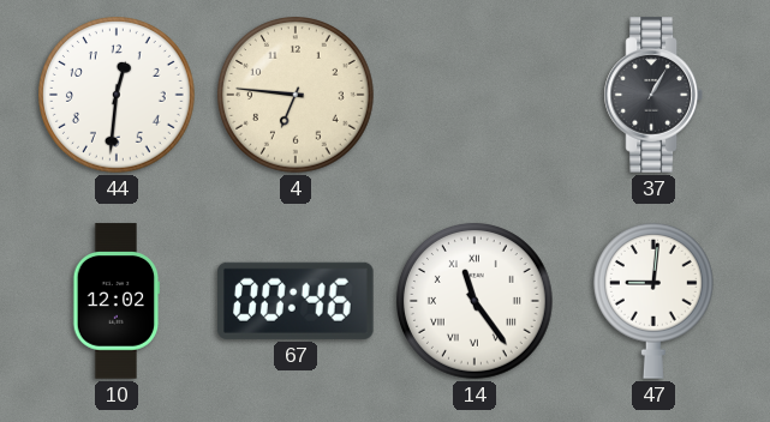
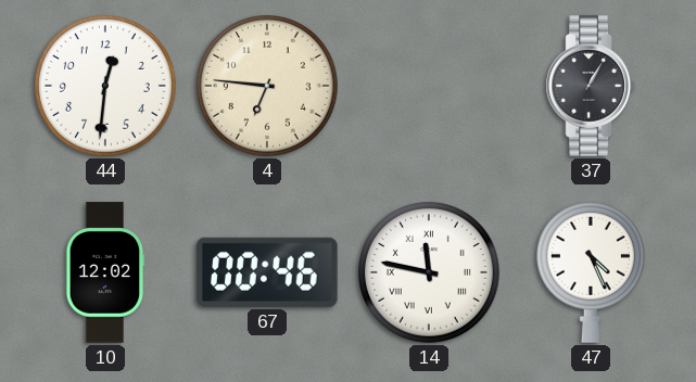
14: 11:24 -> 11:47
47: 9:01 -> 4:26
